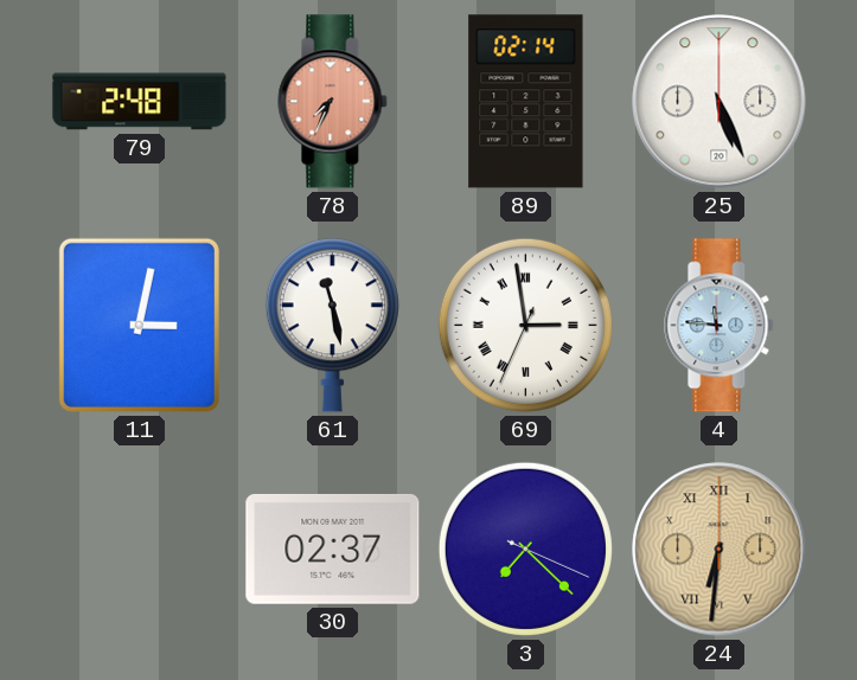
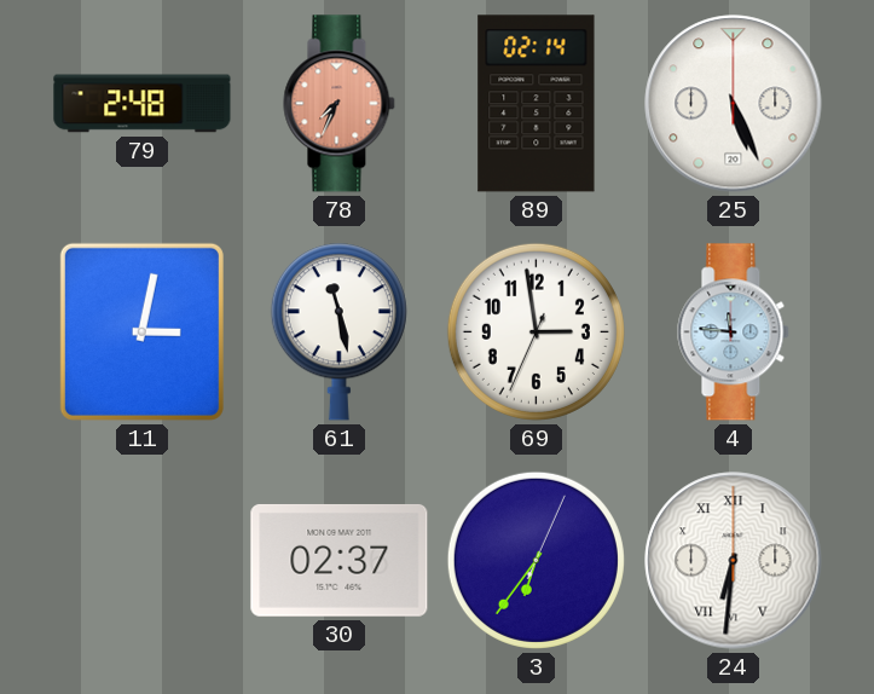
69 numerals: Roman -> Arabic
3: 7:22 -> 6:36
24 dial: champagne -> white
